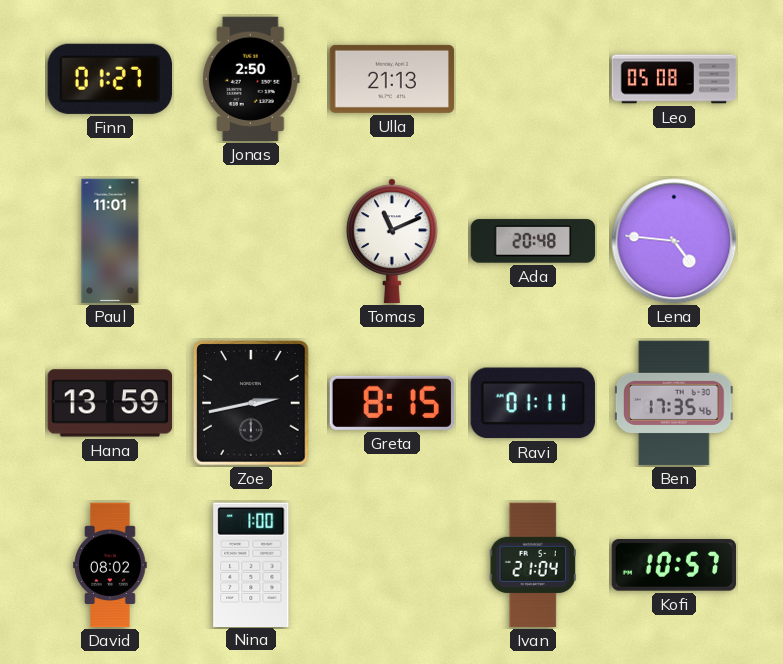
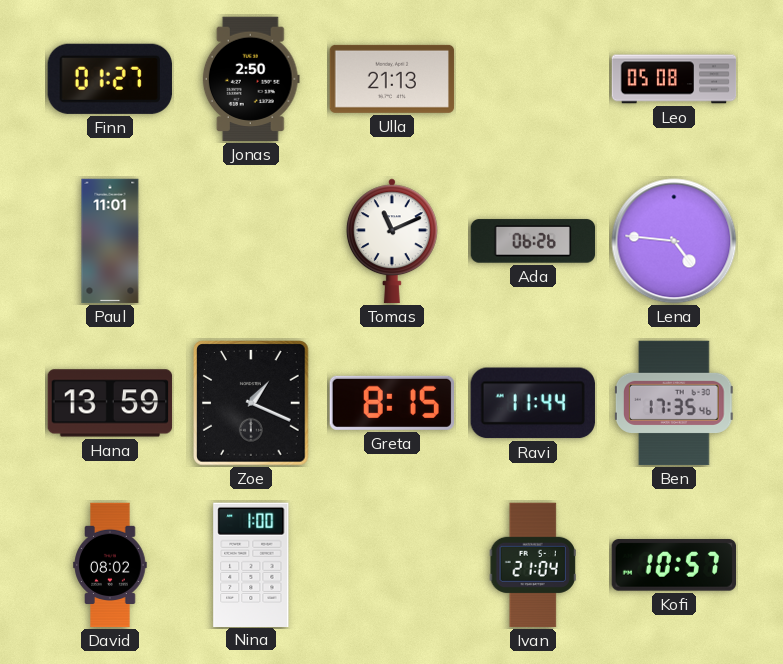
Ada: 20:48 -> 06:26
Zoe: 2:43 -> 1:19
Ravi: 01:11 -> 11:44
